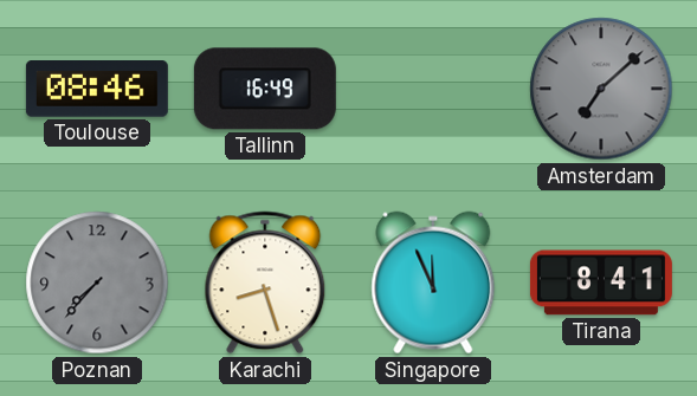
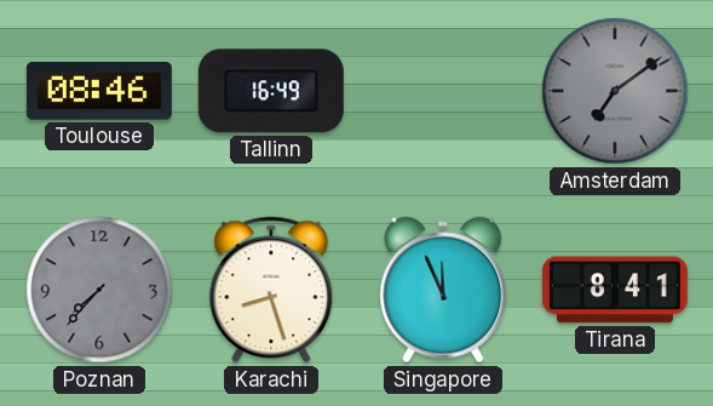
Amsterdam: 7:08 -> 7:09
